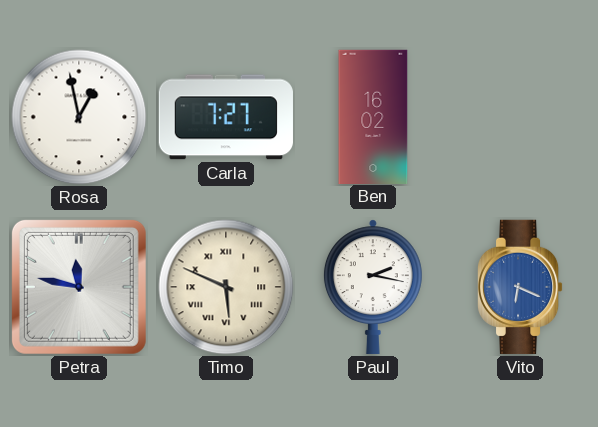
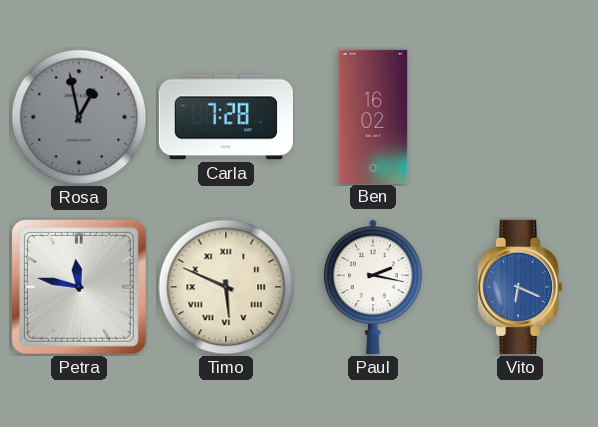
Rosa dial: white -> grey
Carla: 7:27 -> 7:28
